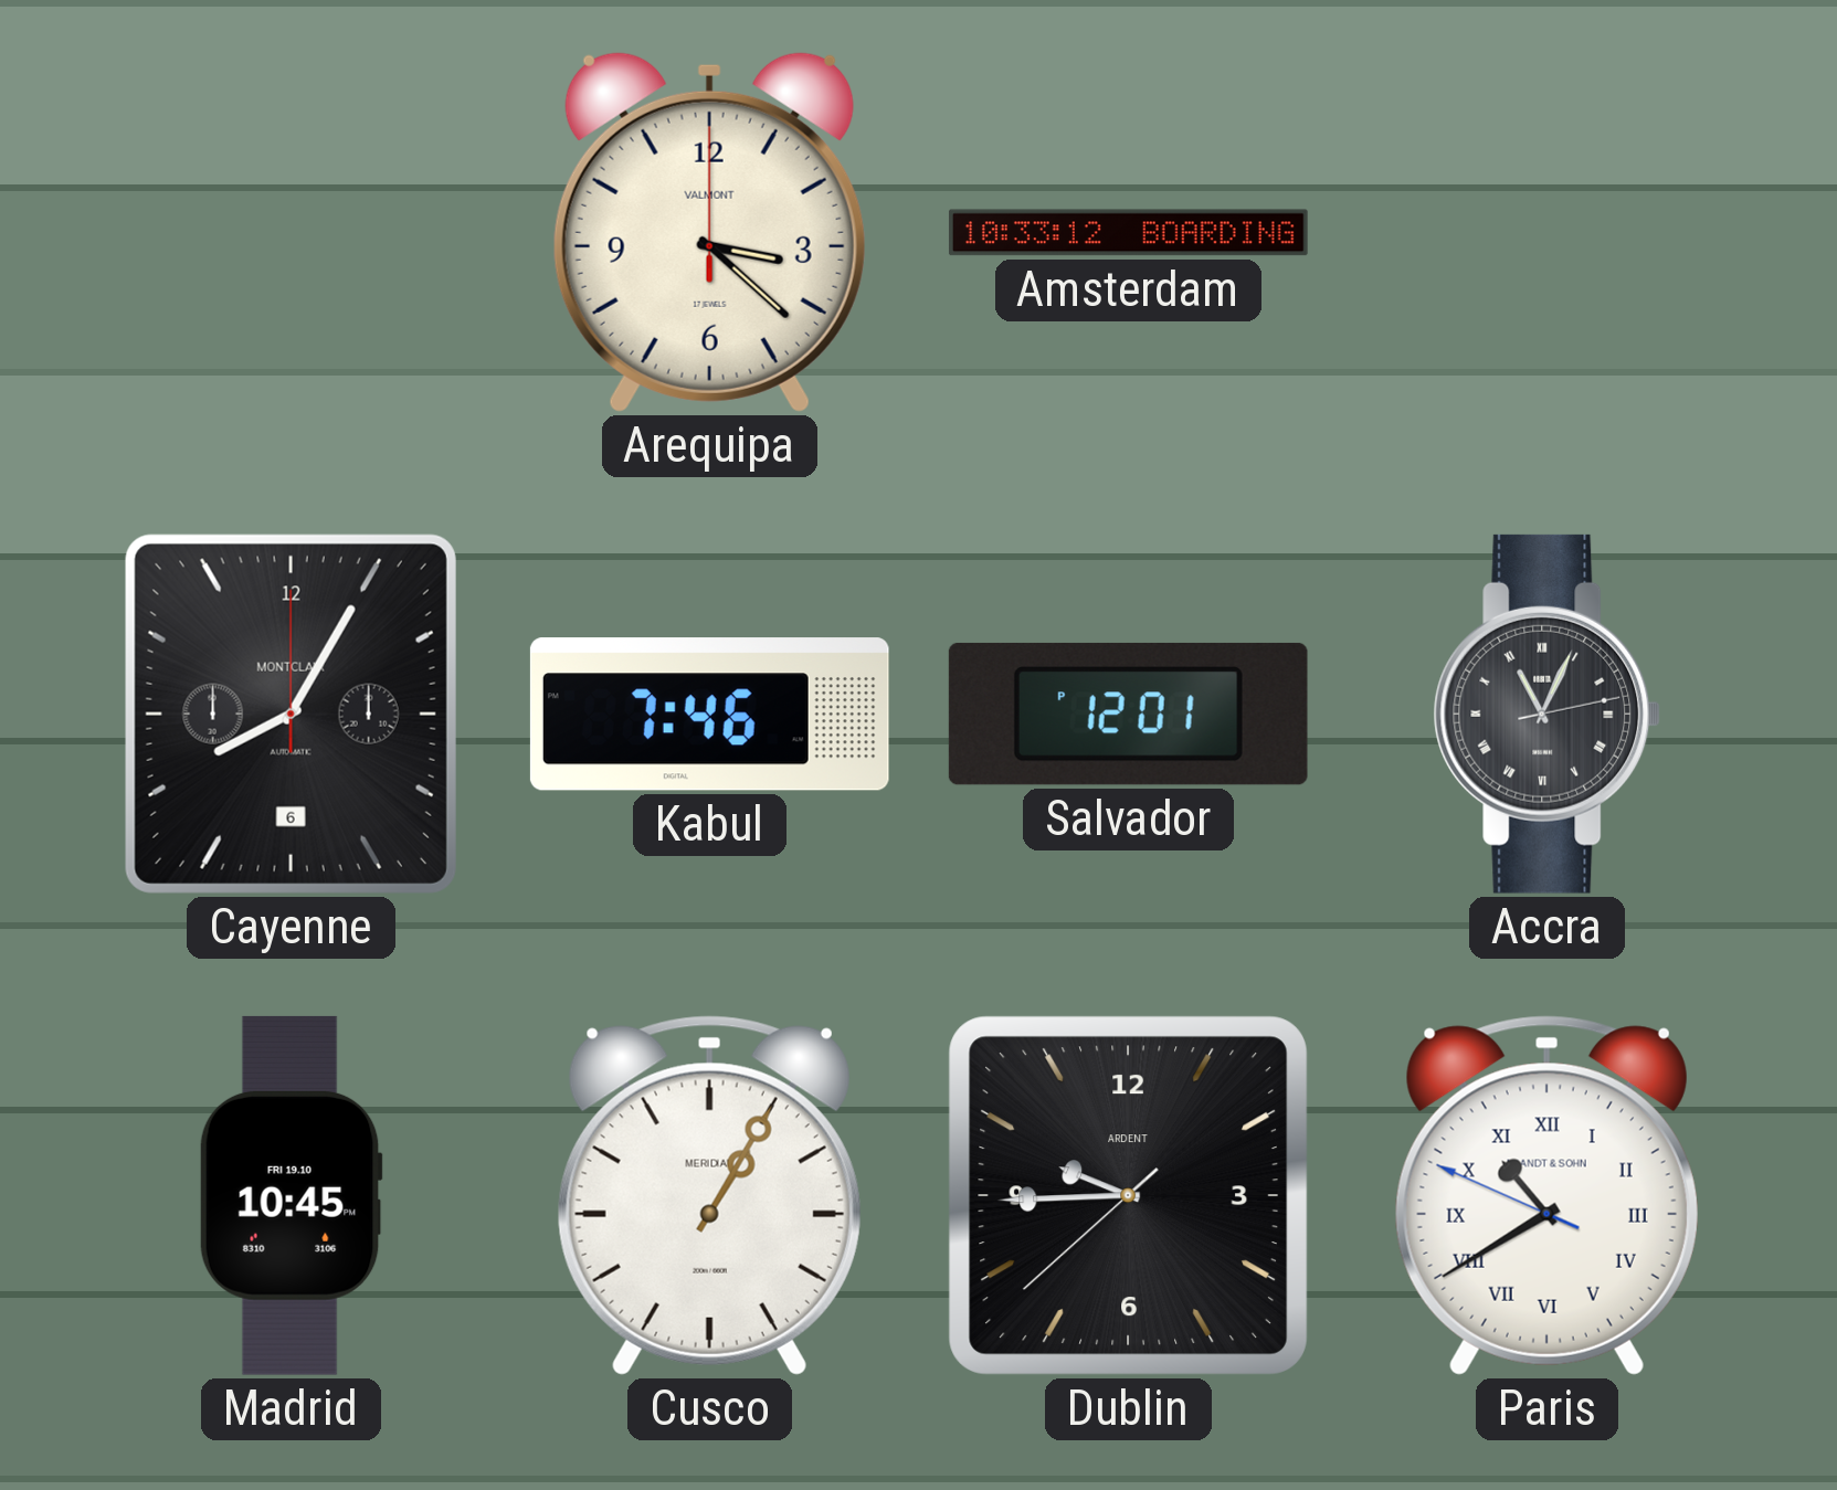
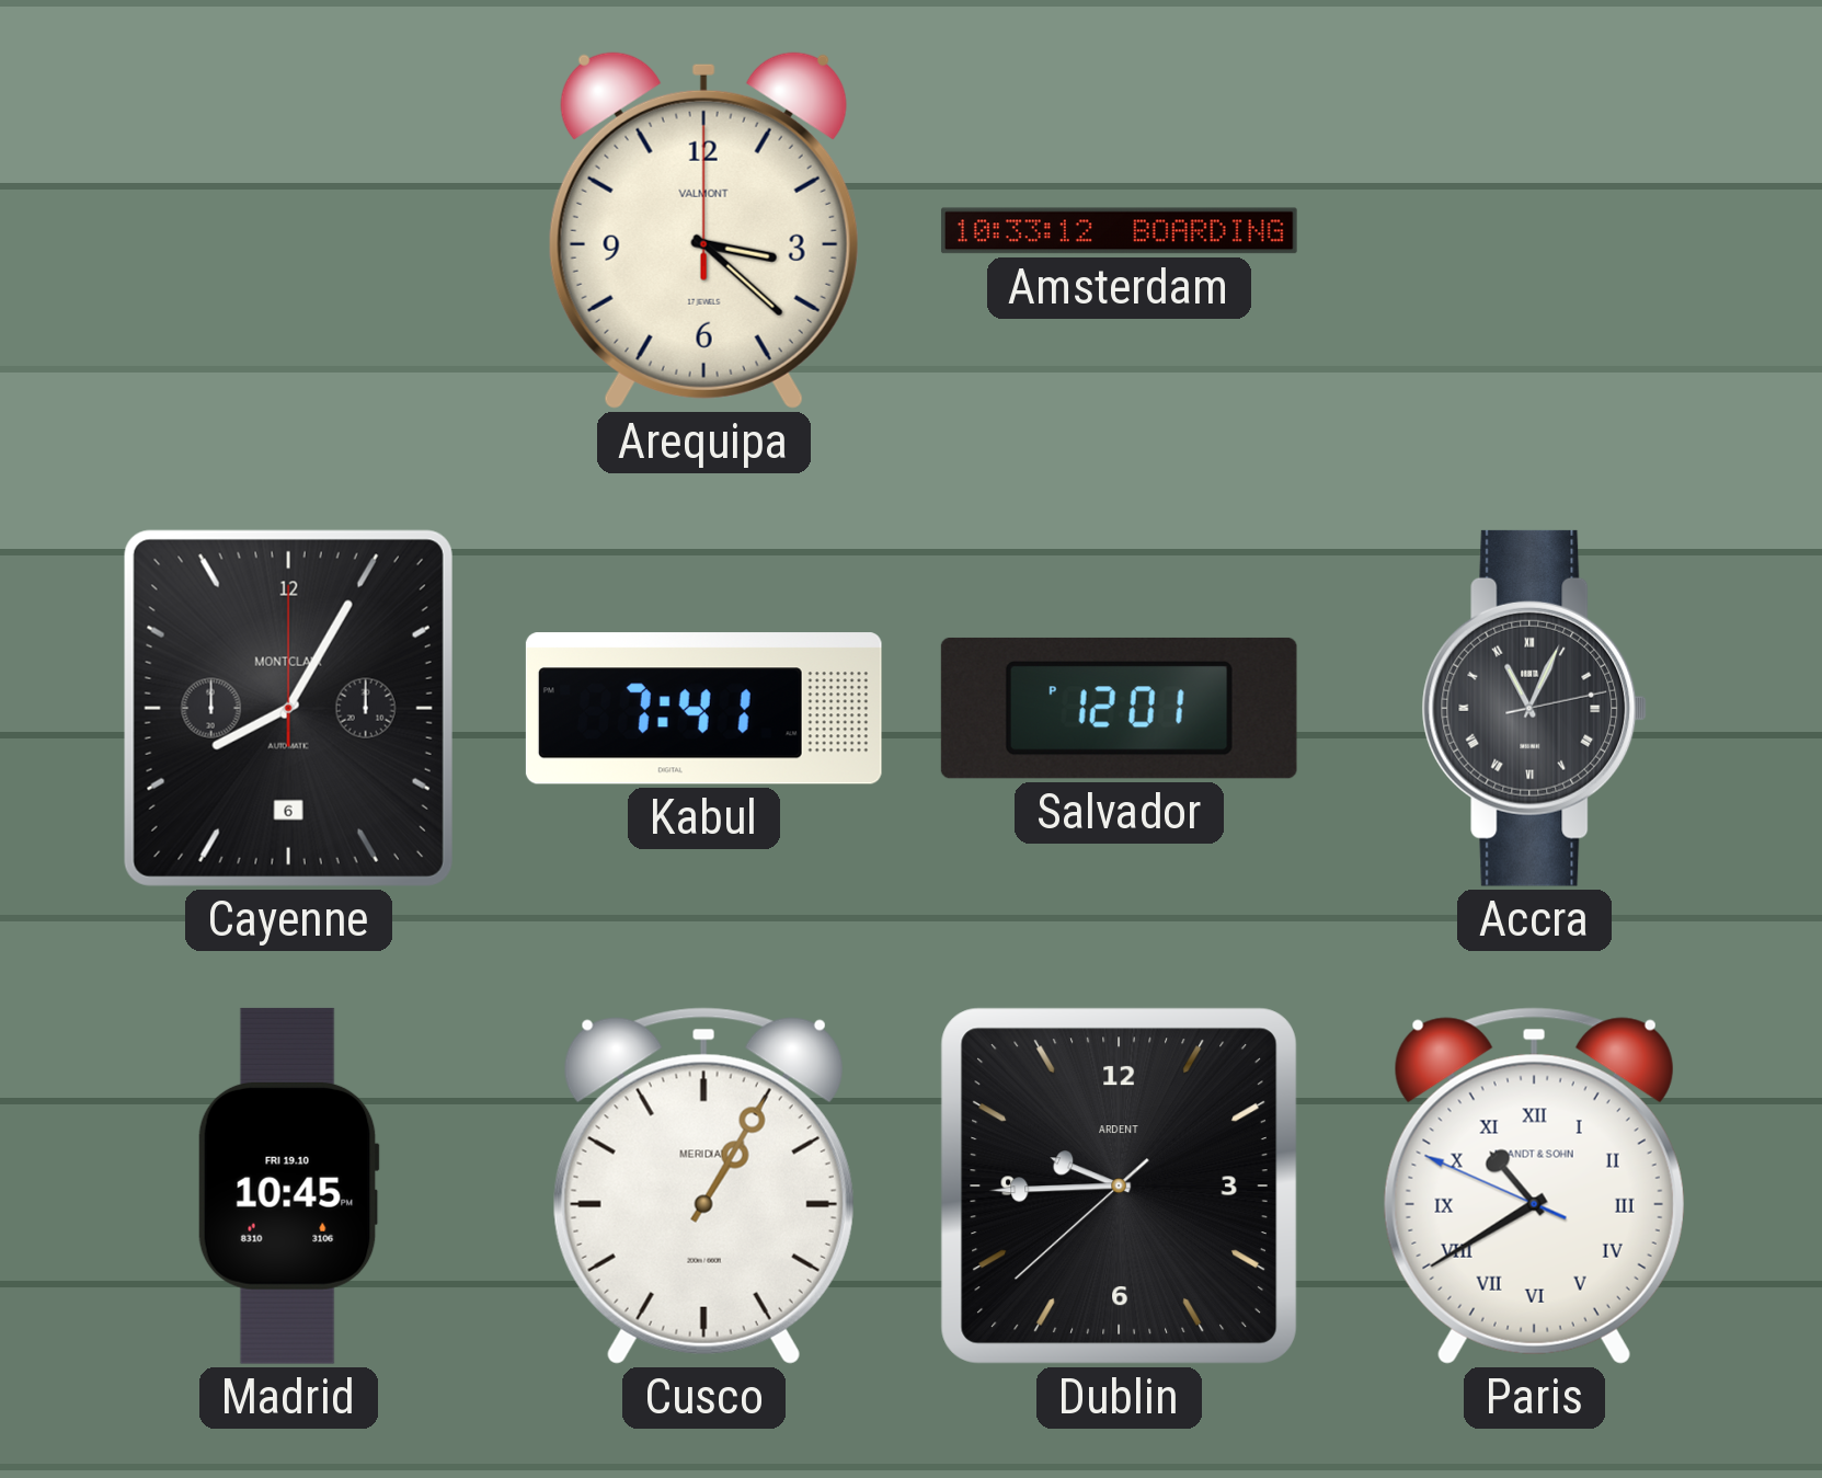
Kabul: 7:46 -> 7:41
